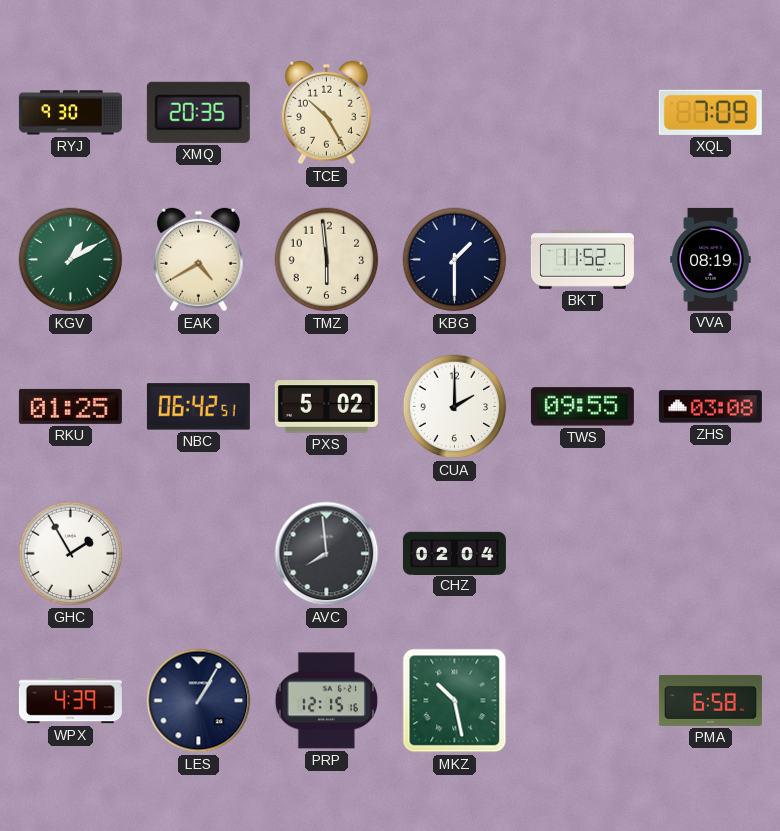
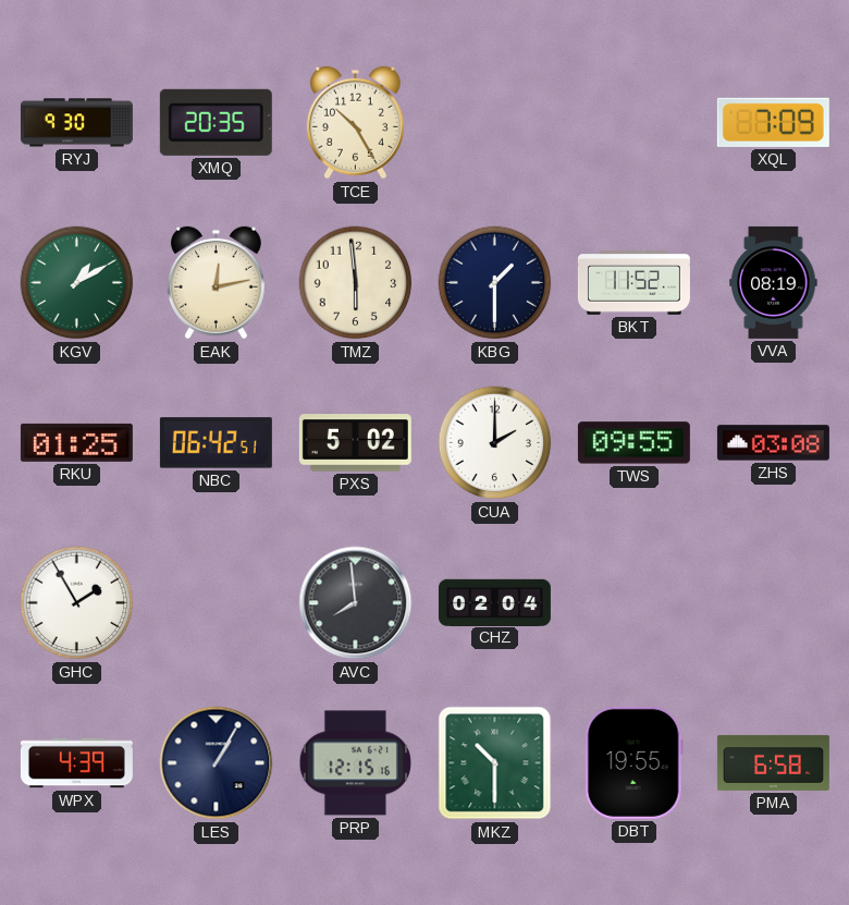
EAK: 4:40 -> 12:13
MKZ: 10:28 -> 10:30
DBT: none -> 19:55
